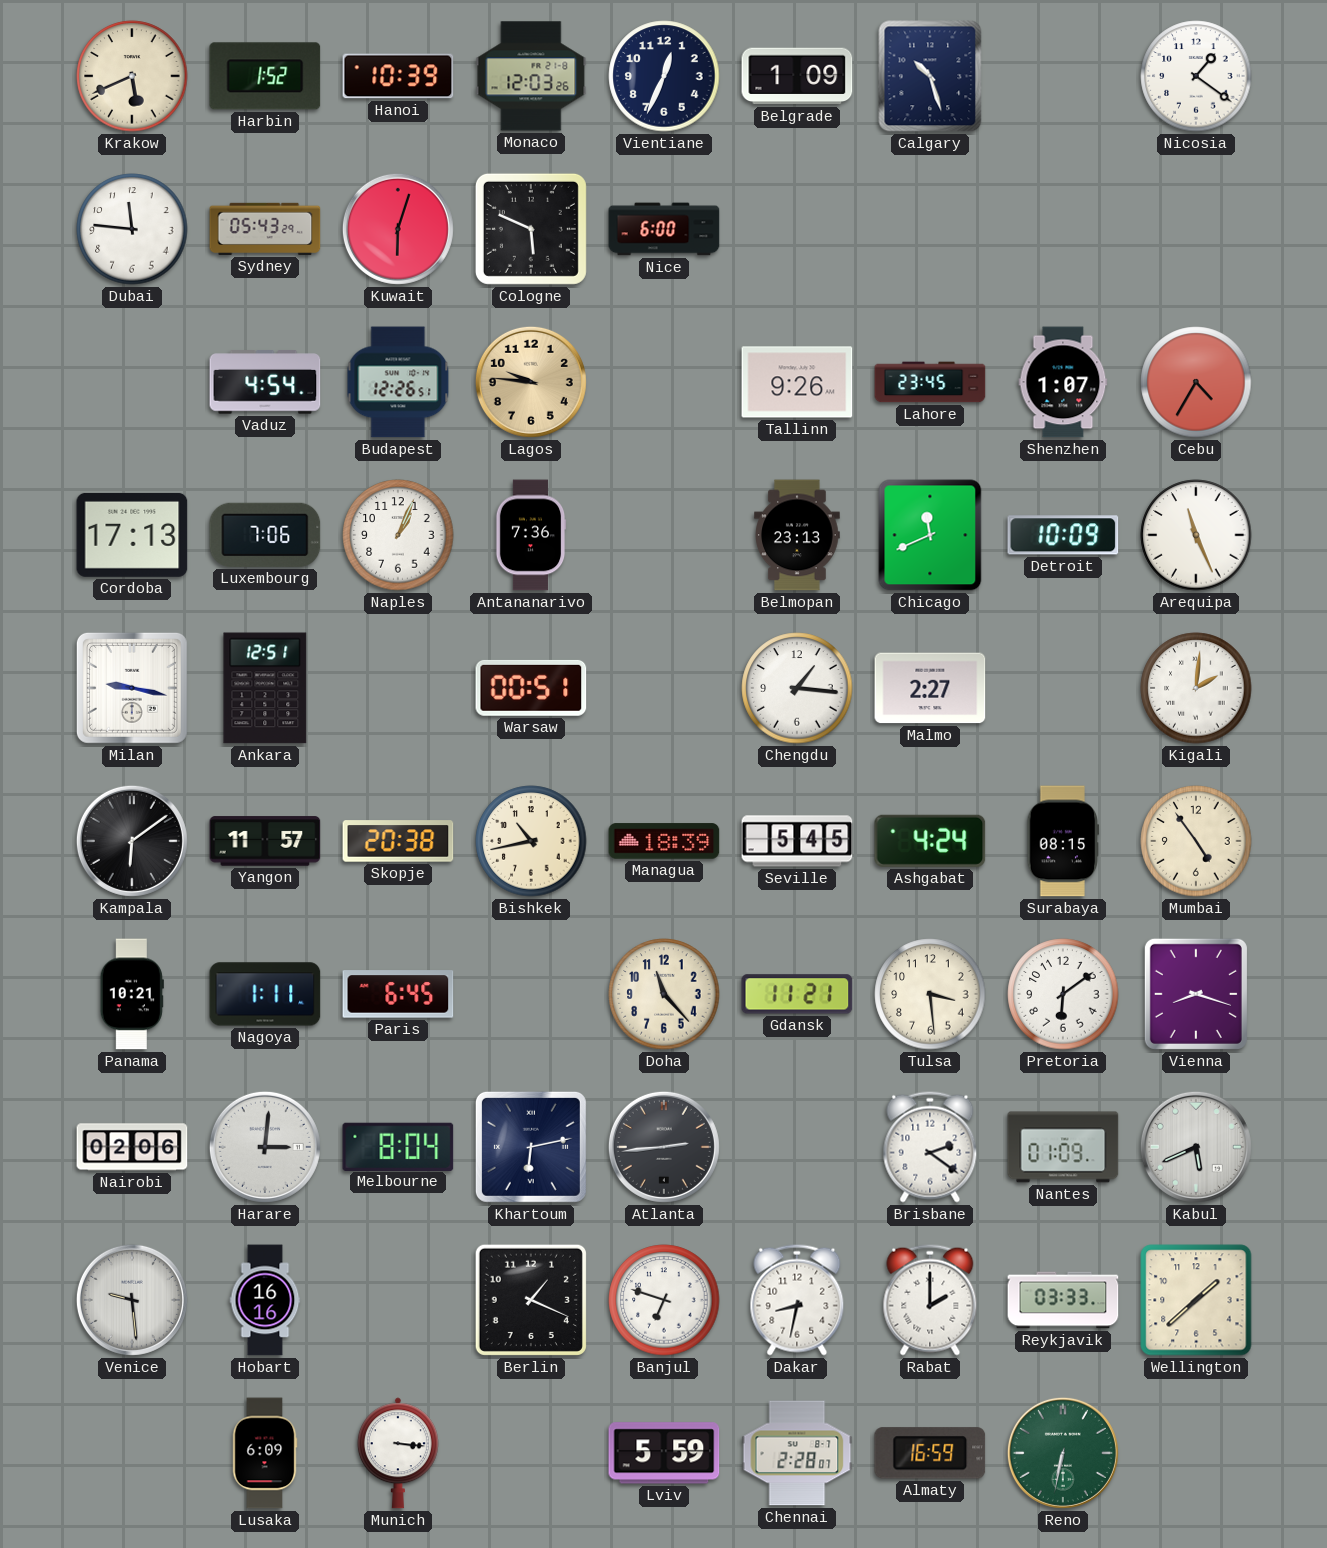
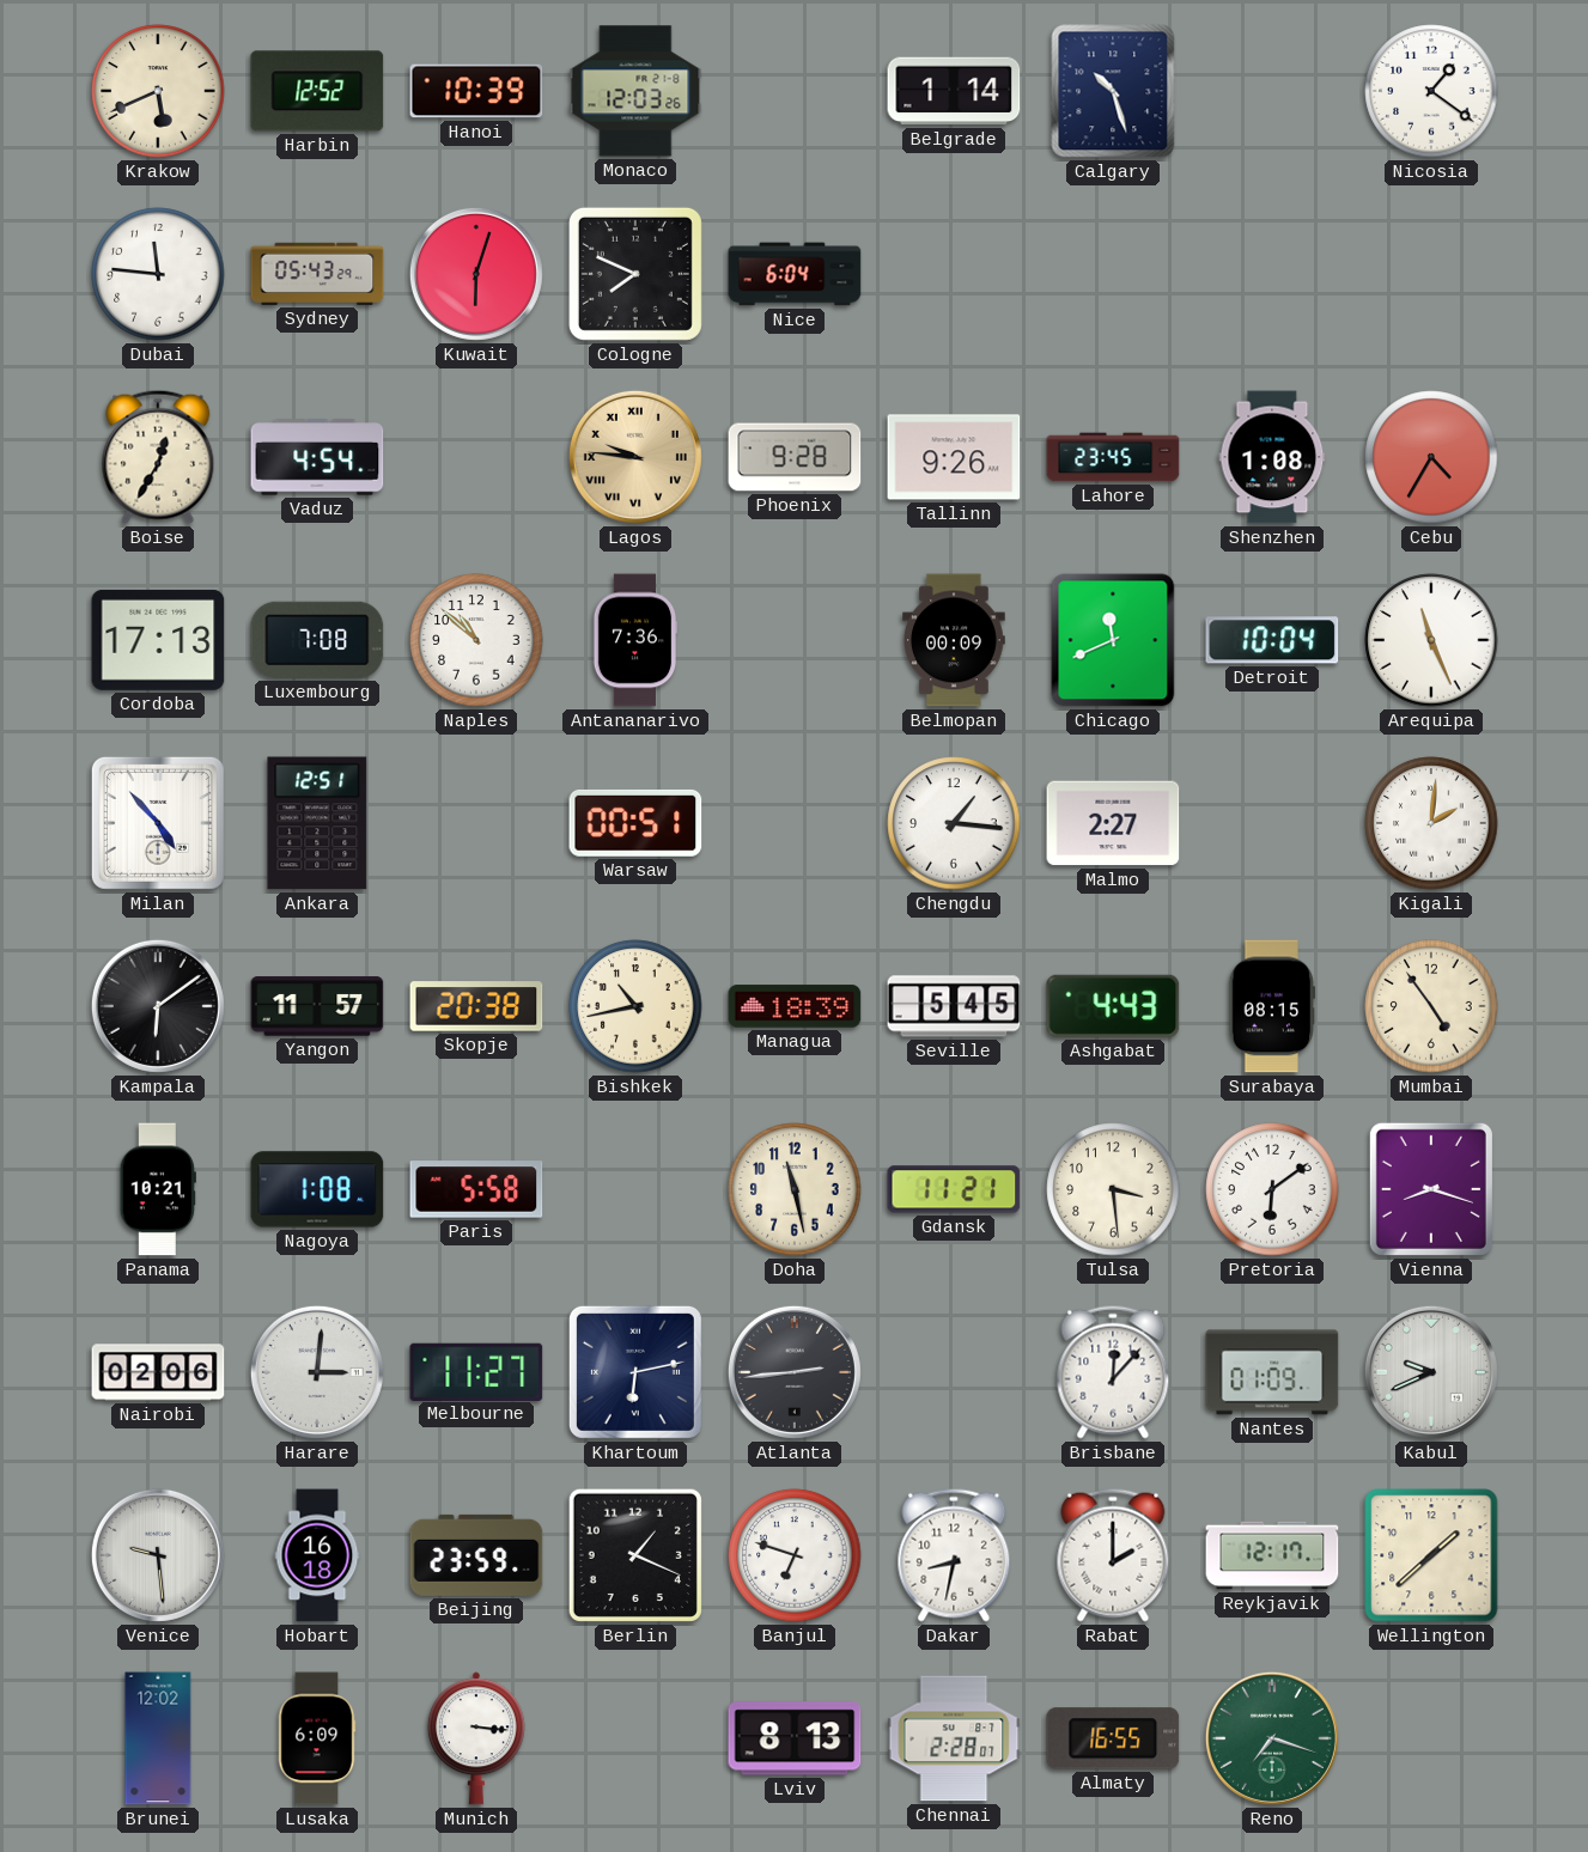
Harbin: 1:52 -> 12:52
Vientiane: 12:34 -> none
Belgrade: 1:09 -> 1:14
Cologne: 5:49 -> 7:49
Nice: 6:00 -> 6:04
Boise: none -> 12:35
Budapest: 12:26 -> none
Lagos numerals: Arabic -> Roman
Phoenix: none -> 9:28
Shenzhen: 1:07 -> 1:08
Luxembourg: 7:06 -> 7:08
Naples: 1:04 -> 10:52
Belmopan: 23:13 -> 00:09
Detroit: 10:09 -> 10:04
Milan: 9:17 -> 4:53
Ashgabat: 4:24 -> 4:43
Nagoya: 1:11 -> 1:08
Paris: 6:45 -> 5:58
Doha: 11:23 -> 11:28
Melbourne: 8:04 -> 11:27
Brisbane: 2:21 -> 12:07
Kabul: 5:41 -> 9:41
Hobart: 16:16 -> 16:18
Beijing: none -> 23:59
Reykjavik: 03:33 -> 12:17
Brunei: none -> 12:02
Lviv: 5:59 -> 8:13
Almaty: 16:59 -> 16:55
Reno: 6:32 -> 7:18
